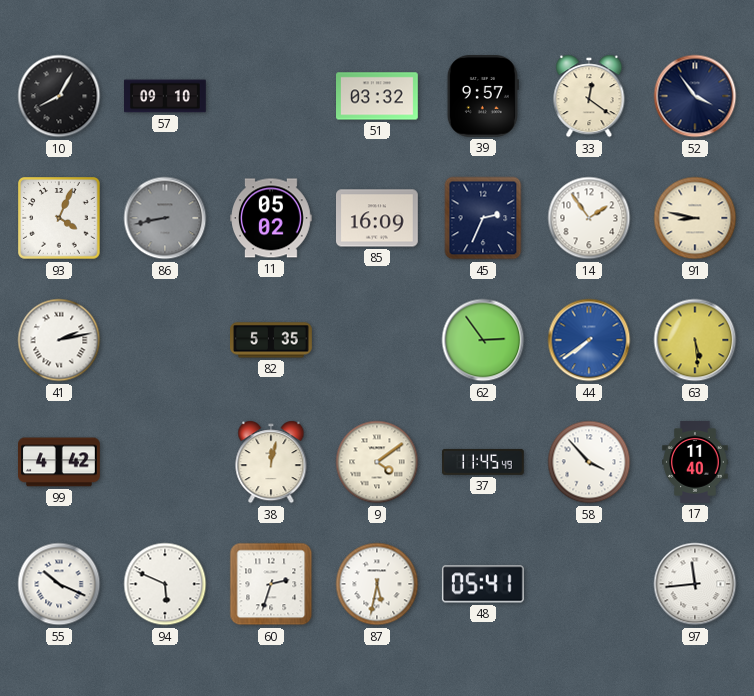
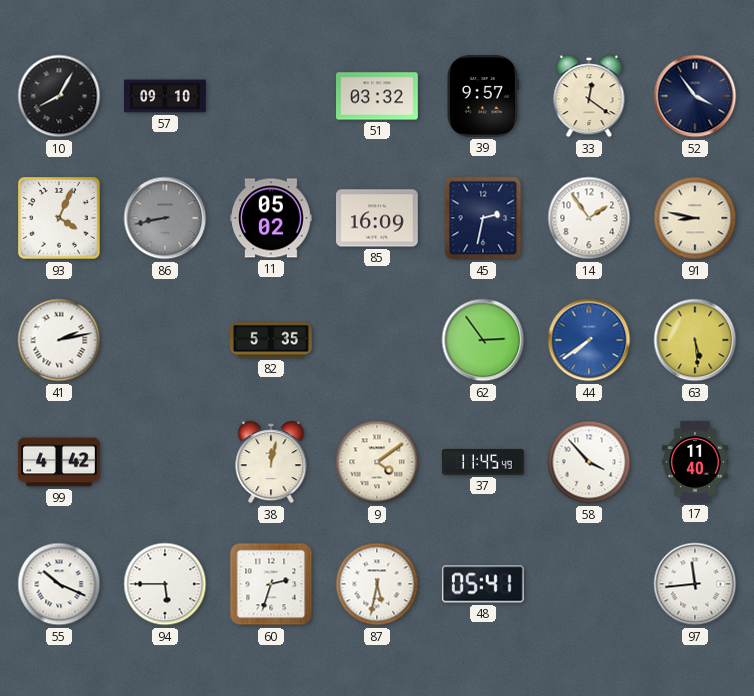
45: 2:34 -> 2:32
94: 5:49 -> 5:45
